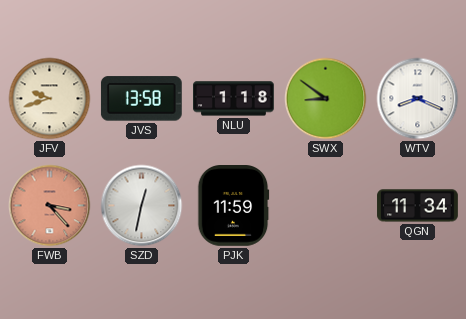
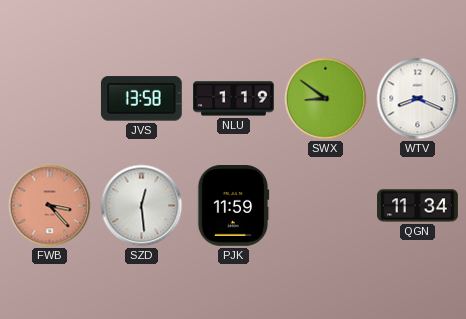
JFV: 9:42 -> none
NLU: 1:18 -> 1:19
SZD: 12:32 -> 12:29
